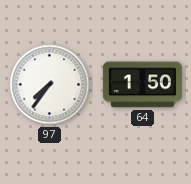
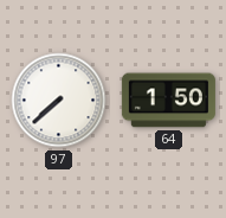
97: 7:36 -> 7:38
